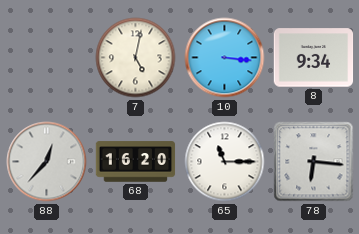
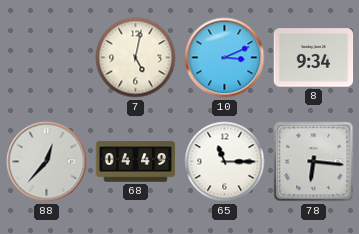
10: 3:16 -> 3:11
68: 16:20 -> 04:49
